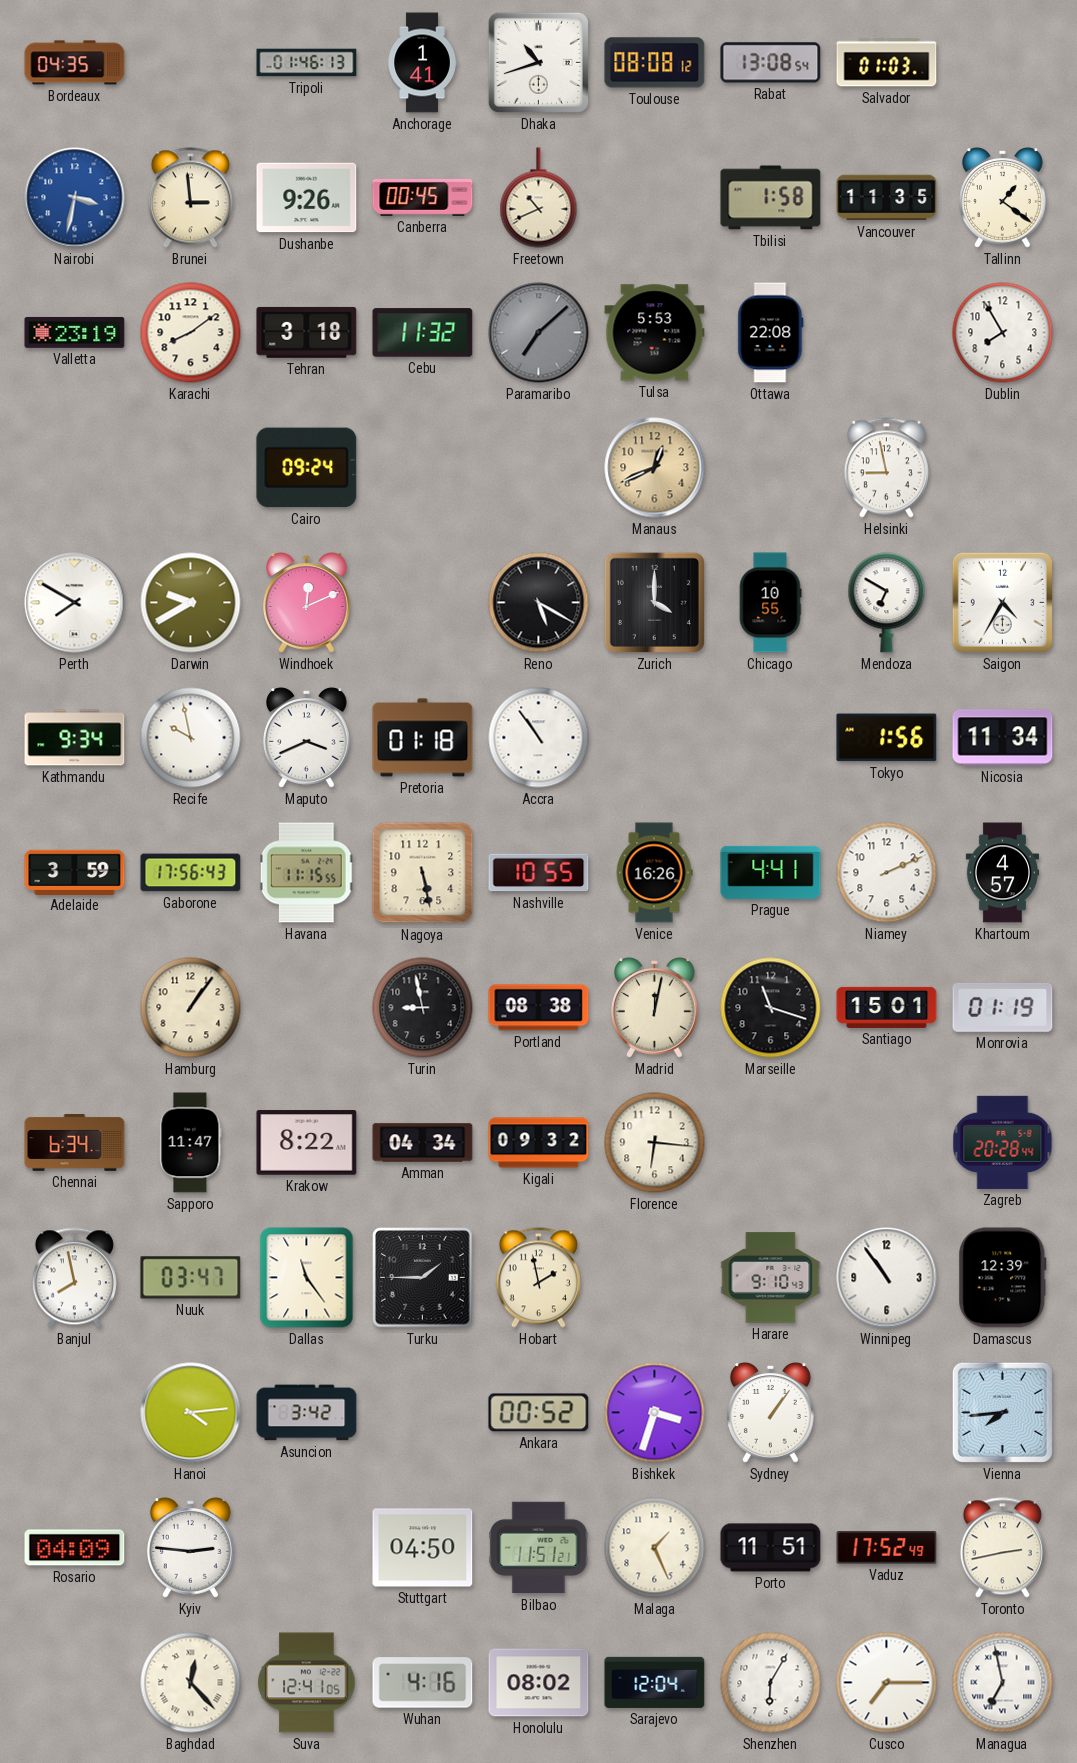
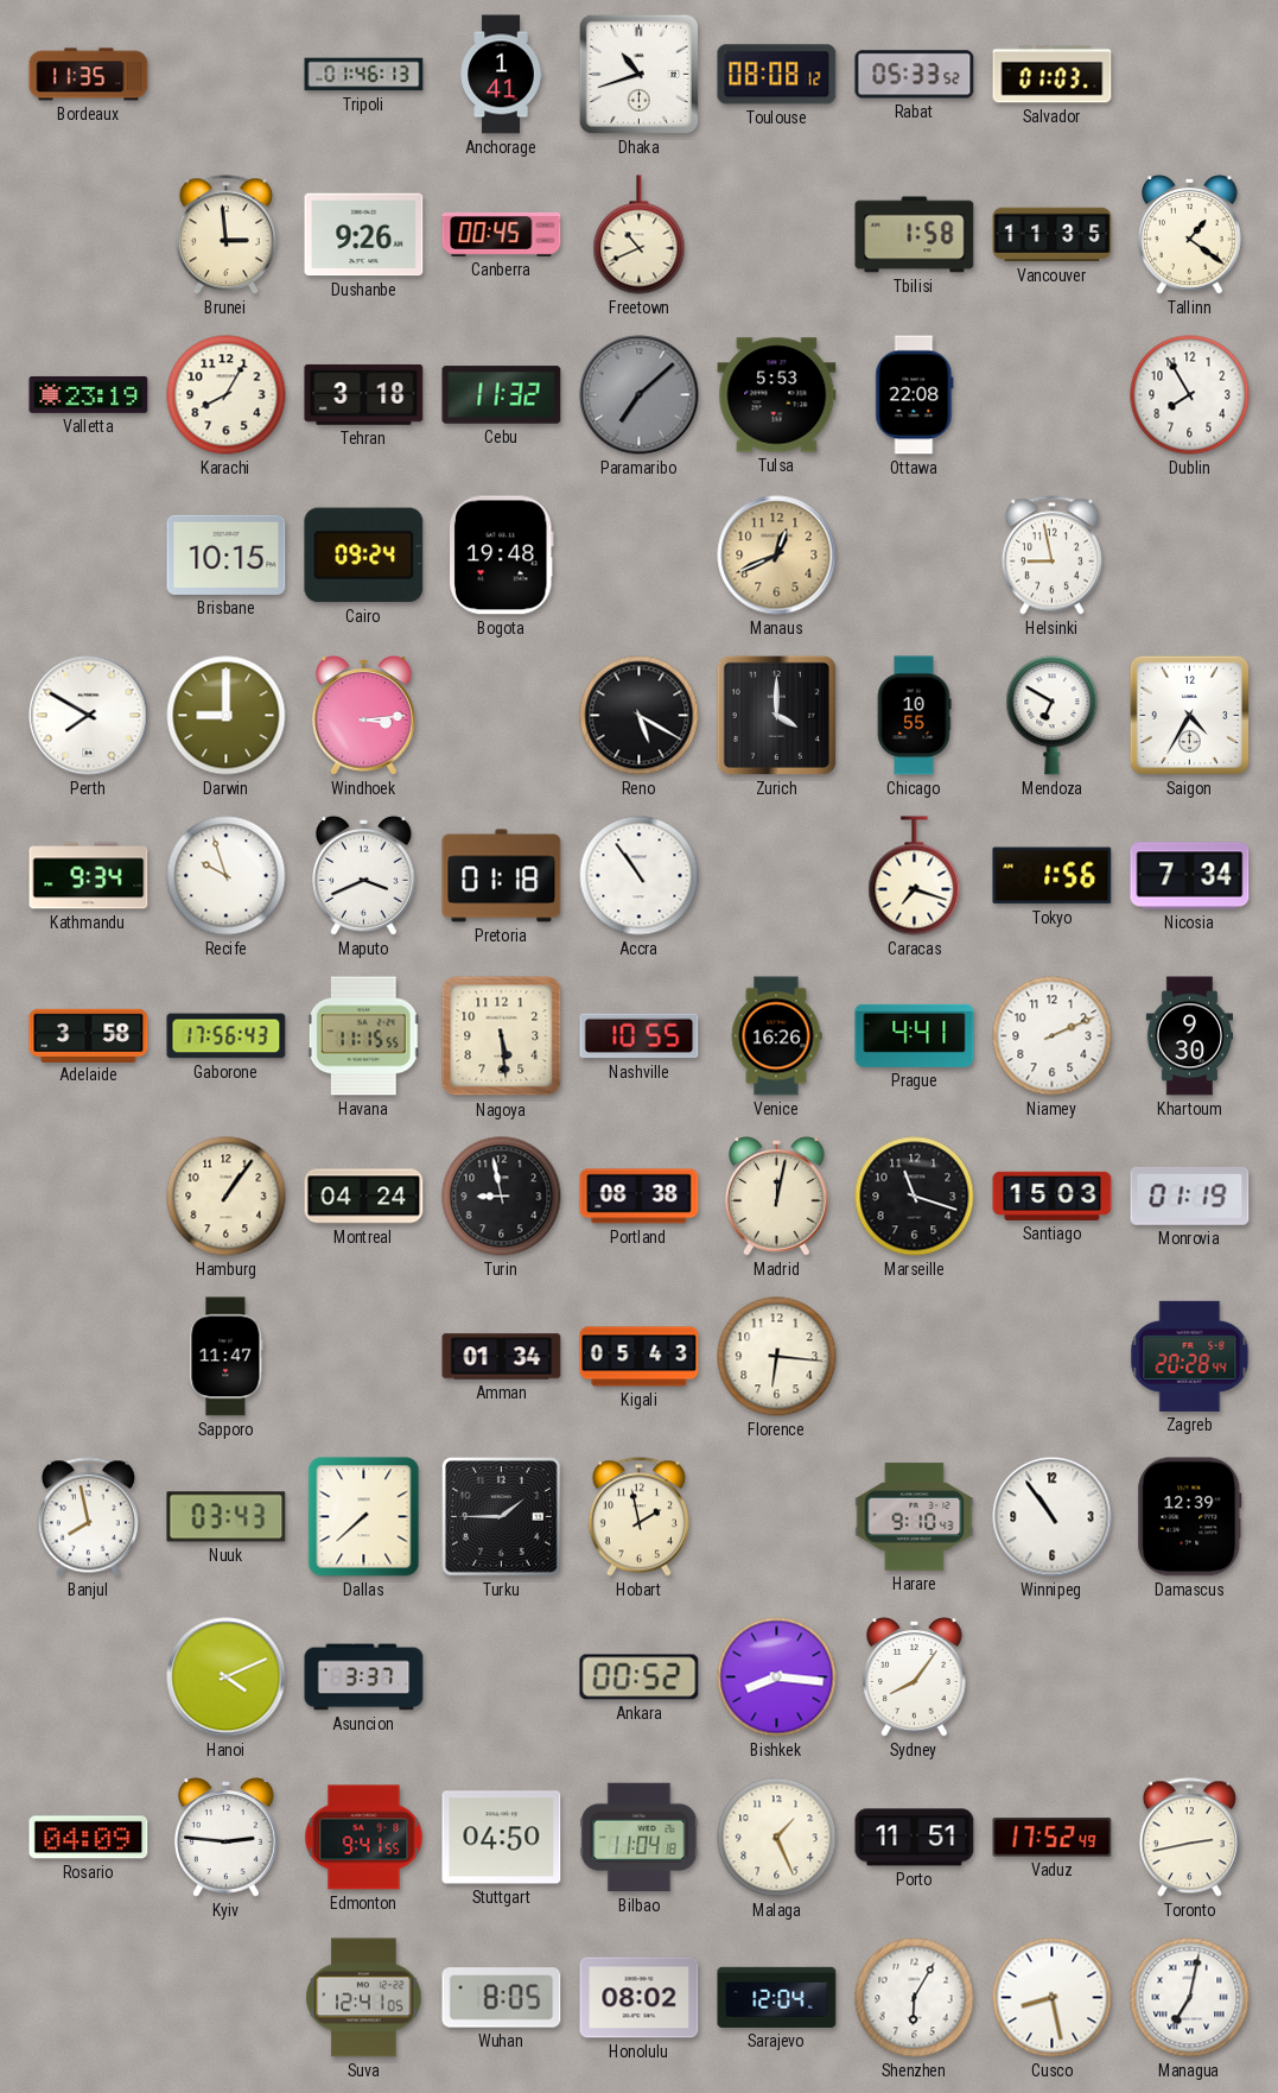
Bordeaux: 04:35 -> 11:35
Rabat: 13:08 -> 05:33
Nairobi: 3:32 -> none
Karachi: 8:09 -> 8:05
Brisbane: none -> 10:15
Bogota: none -> 19:48
Darwin: 9:40 -> 9:00
Windhoek: 12:11 -> 3:14
Recife: 9:58 -> 9:57
Caracas: none -> 7:18
Nicosia: 11:34 -> 7:34
Adelaide: 3:59 -> 3:58
Nagoya: 5:28 -> 5:29
Khartoum: 4:57 -> 9:30
Montreal: none -> 04:24
Santiago: 15:01 -> 15:03
Chennai: 6:34 -> none
Krakow: 8:22 -> none
Amman: 04:34 -> 01:34
Kigali: 09:32 -> 05:43
Nuuk: 03:47 -> 03:43
Dallas: 11:24 -> 7:38
Hanoi: 4:14 -> 4:11
Asuncion: 3:42 -> 3:37
Bishkek: 3:33 -> 8:16
Sydney: 1:06 -> 8:06
Vienna: 7:44 -> none
Edmonton: none -> 9:41
Bilbao: 11:51 -> 11:04
Baghdad: 12:23 -> none
Wuhan: 4:16 -> 8:05
Cusco: 7:15 -> 8:28
Managua: 6:58 -> 7:02
